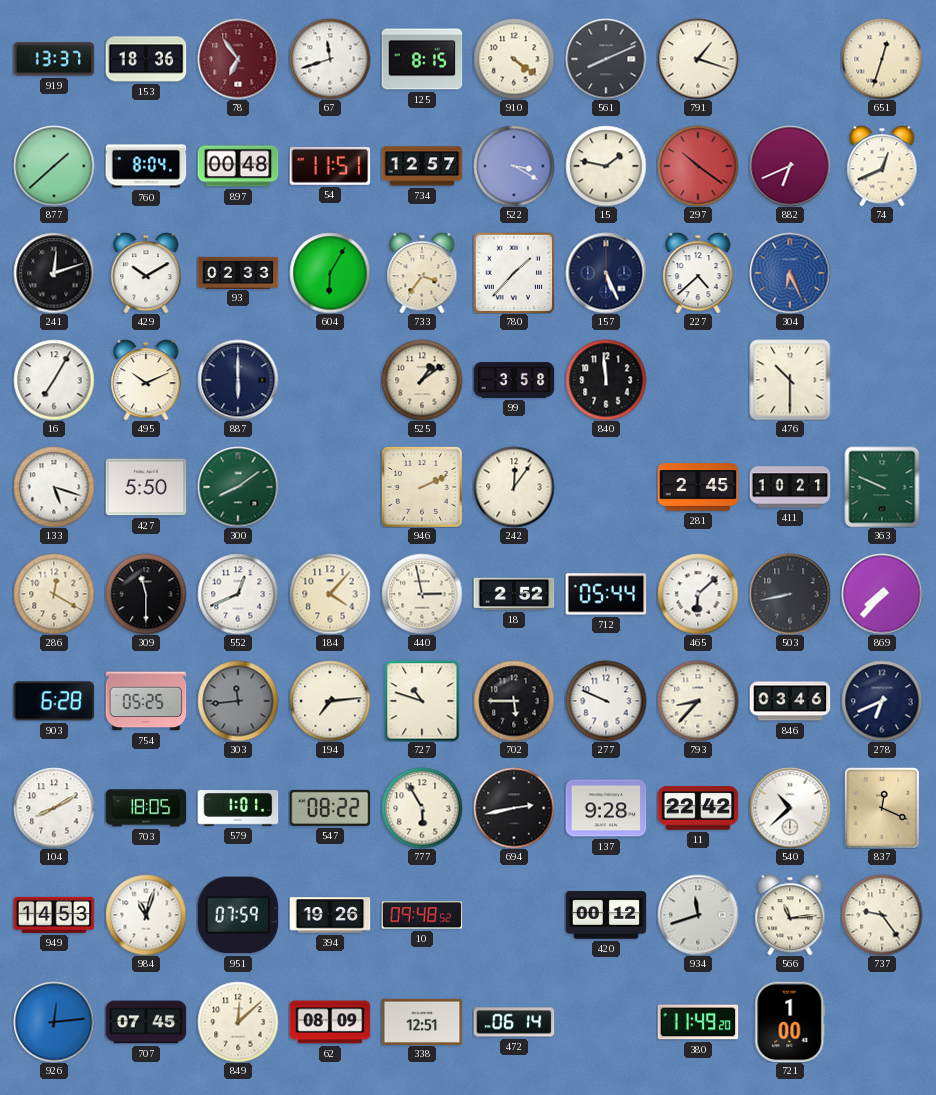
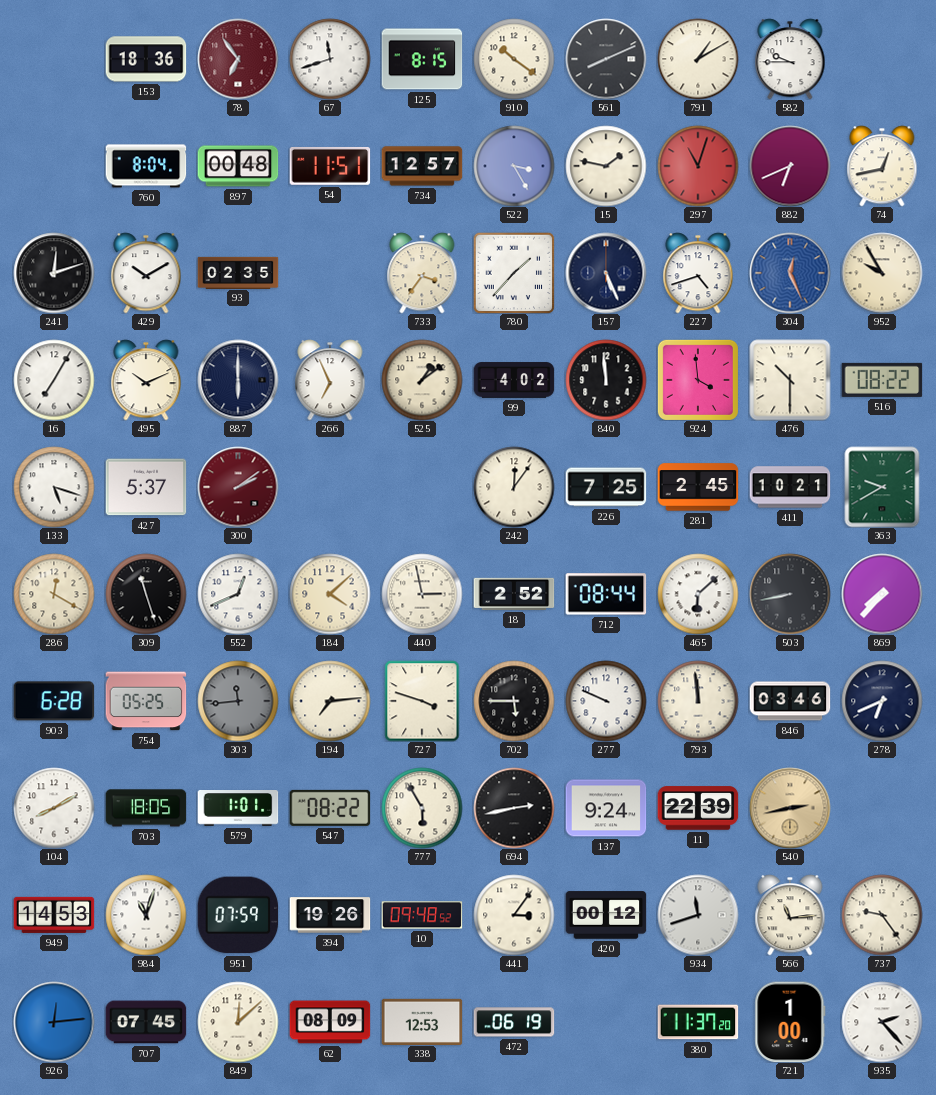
919: 13:37 -> none
910: 4:21 -> 10:21
791: 1:18 -> 1:10
582: none -> 9:45
651: 12:33 -> none
877: 1:38 -> none
522: 3:20 -> 3:25
297: 10:21 -> 11:03
74: 12:41 -> 12:43
93: 02:33 -> 02:35
604: 6:05 -> none
227: 4:38 -> 4:42
304: 6:26 -> 12:26
952: none -> 9:55
266: none -> 6:56
99: 3:58 -> 4:02
924: none -> 3:59
516: none -> 08:22
427: 5:50 -> 5:37
300: 8:09 -> 2:09
300 dial: green -> burgundy
946: 2:11 -> none
226: none -> 7:25
363: 9:49 -> 9:40
309: 11:30 -> 11:27
184: 4:07 -> 4:08
712: 05:44 -> 08:44
727: 10:48 -> 3:48
793: 8:37 -> 11:59
137: 9:28 -> 9:24
11: 22:42 -> 22:39
540: 10:38 -> 2:43
540 dial: white -> champagne
837: 12:19 -> none
441: none -> 3:06
338: 12:51 -> 12:53
472: 06:14 -> 06:19
380: 11:49 -> 11:37
935: none -> 2:23
